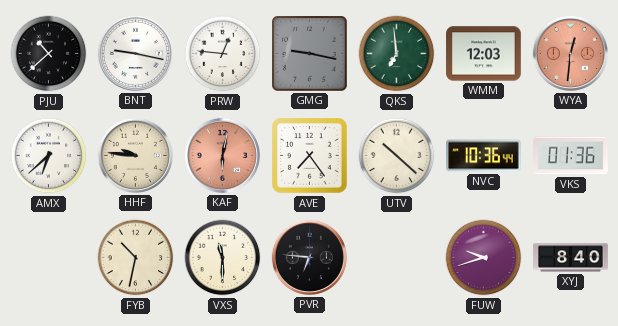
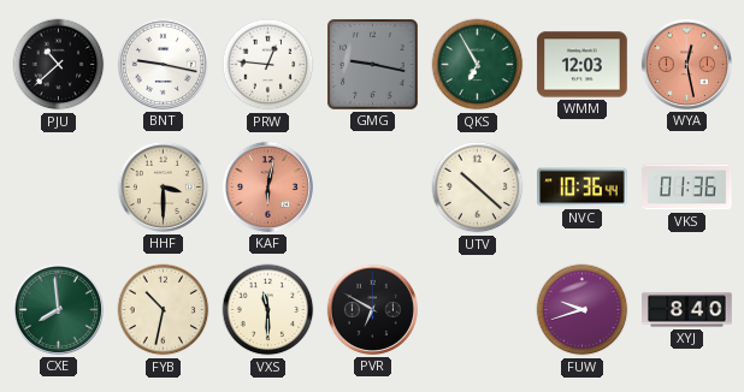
QKS: 6:59 -> 6:55
WYA: 12:31 -> 12:28
AMX: 6:38 -> none
HHF: 9:46 -> 3:30
AVE: 7:24 -> none
CXE: none -> 7:59
PVR: 6:46 -> 6:50
